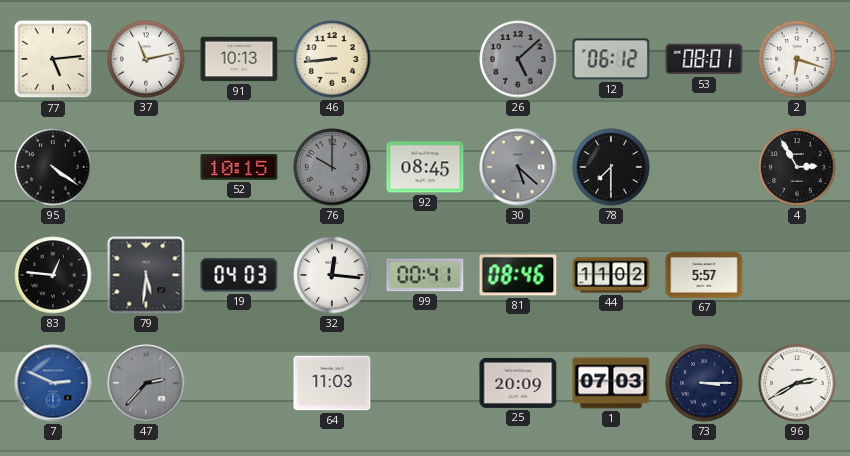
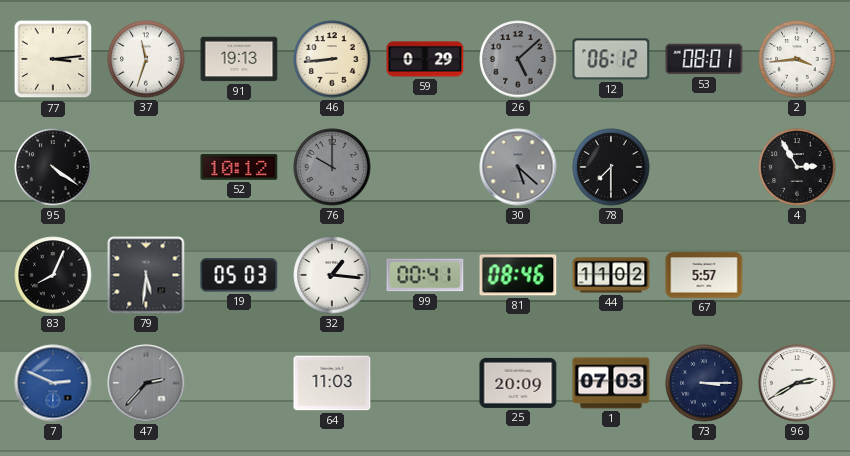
77: 5:14 -> 3:14
37: 11:13 -> 11:33
91: 10:13 -> 19:13
59: none -> 0:29
2: 6:18 -> 3:44
52: 10:15 -> 10:12
92: 08:45 -> none
83: 12:46 -> 8:04
19: 04:03 -> 05:03
32: 12:16 -> 1:16
